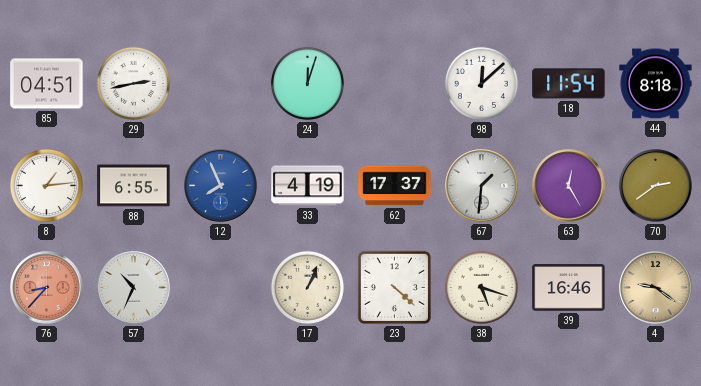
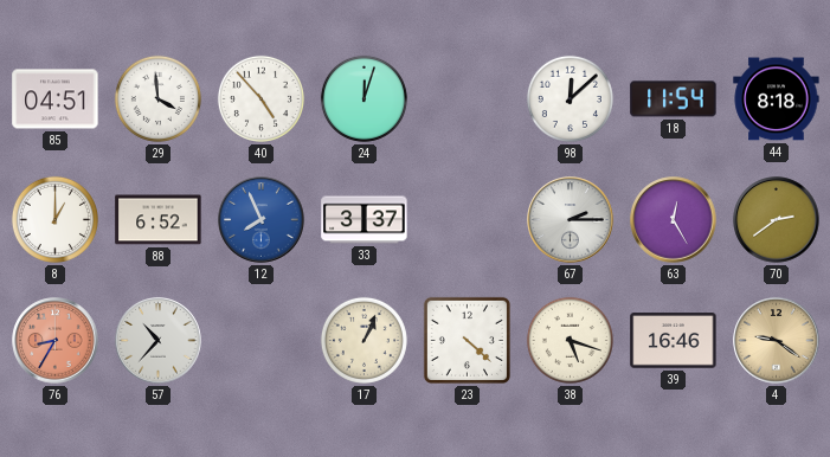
29: 2:43 -> 3:59
40: none -> 4:53
8: 1:14 -> 1:00
88: 6:55 -> 6:52
33: 4:19 -> 3:37
62: 17:37 -> none
67: 1:31 -> 2:15
76: 8:37 -> 8:35
57: 10:34 -> 10:37
